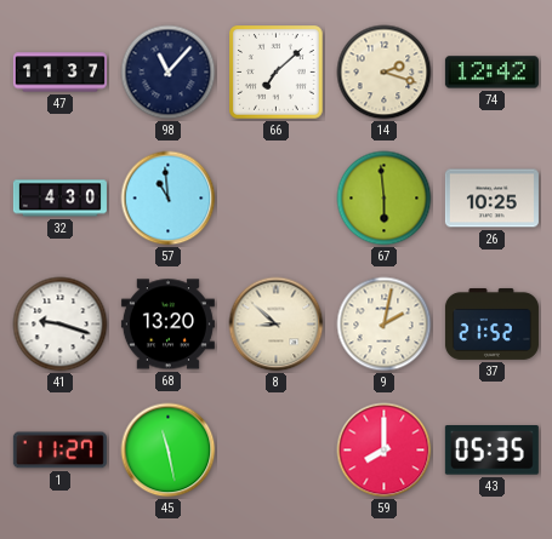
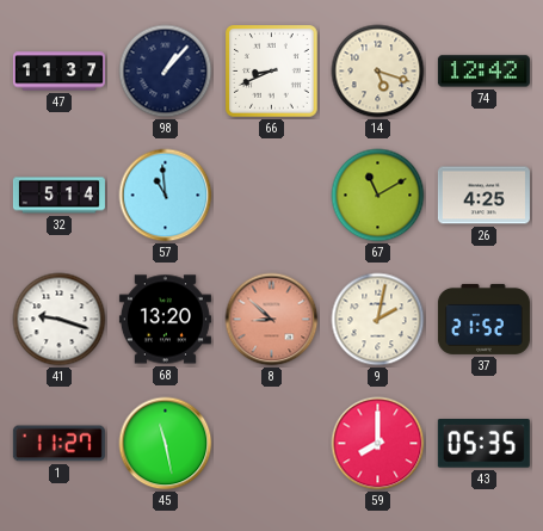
98: 11:07 -> 1:07
66: 7:08 -> 8:41
14: 2:18 -> 5:18
32: 4:30 -> 5:14
67: 5:59 -> 11:10
26: 10:25 -> 4:25
8 dial: cream -> salmon
